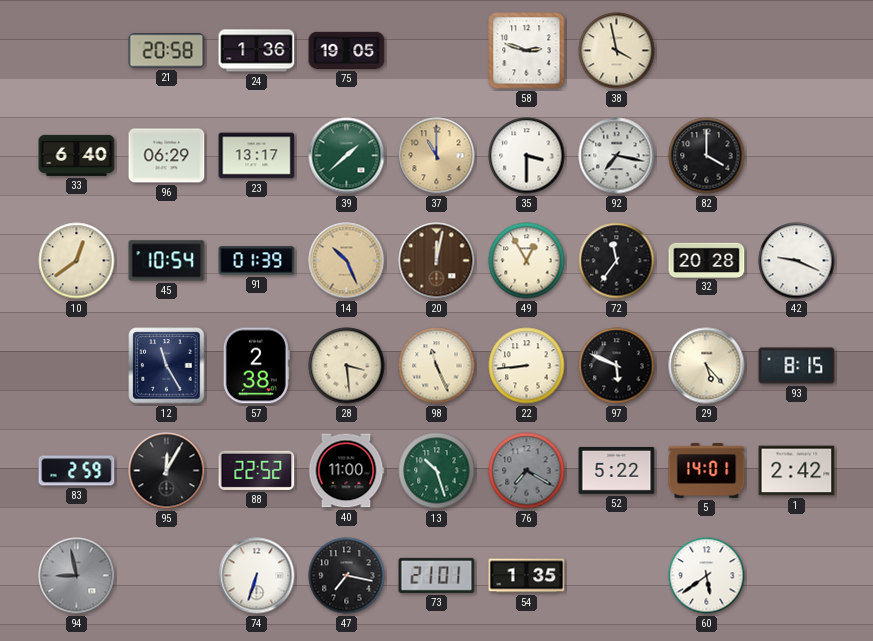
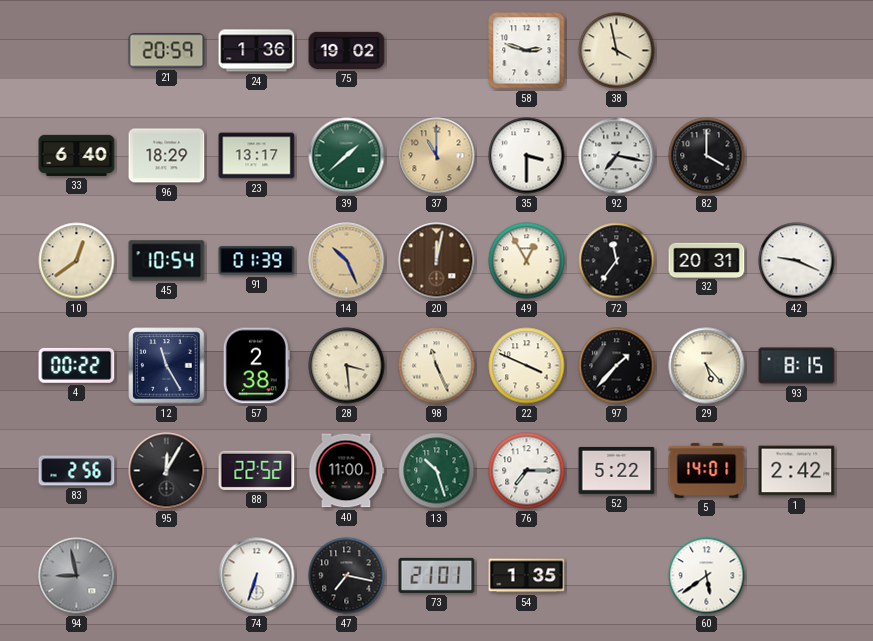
21: 20:58 -> 20:59
75: 19:05 -> 19:02
96: 06:29 -> 18:29
32: 20:28 -> 20:31
4: none -> 00:22
22: 8:44 -> 3:49
97: 5:49 -> 1:37
83: 2:59 -> 2:56
76: 7:20 -> 7:15
76 dial: grey -> white
